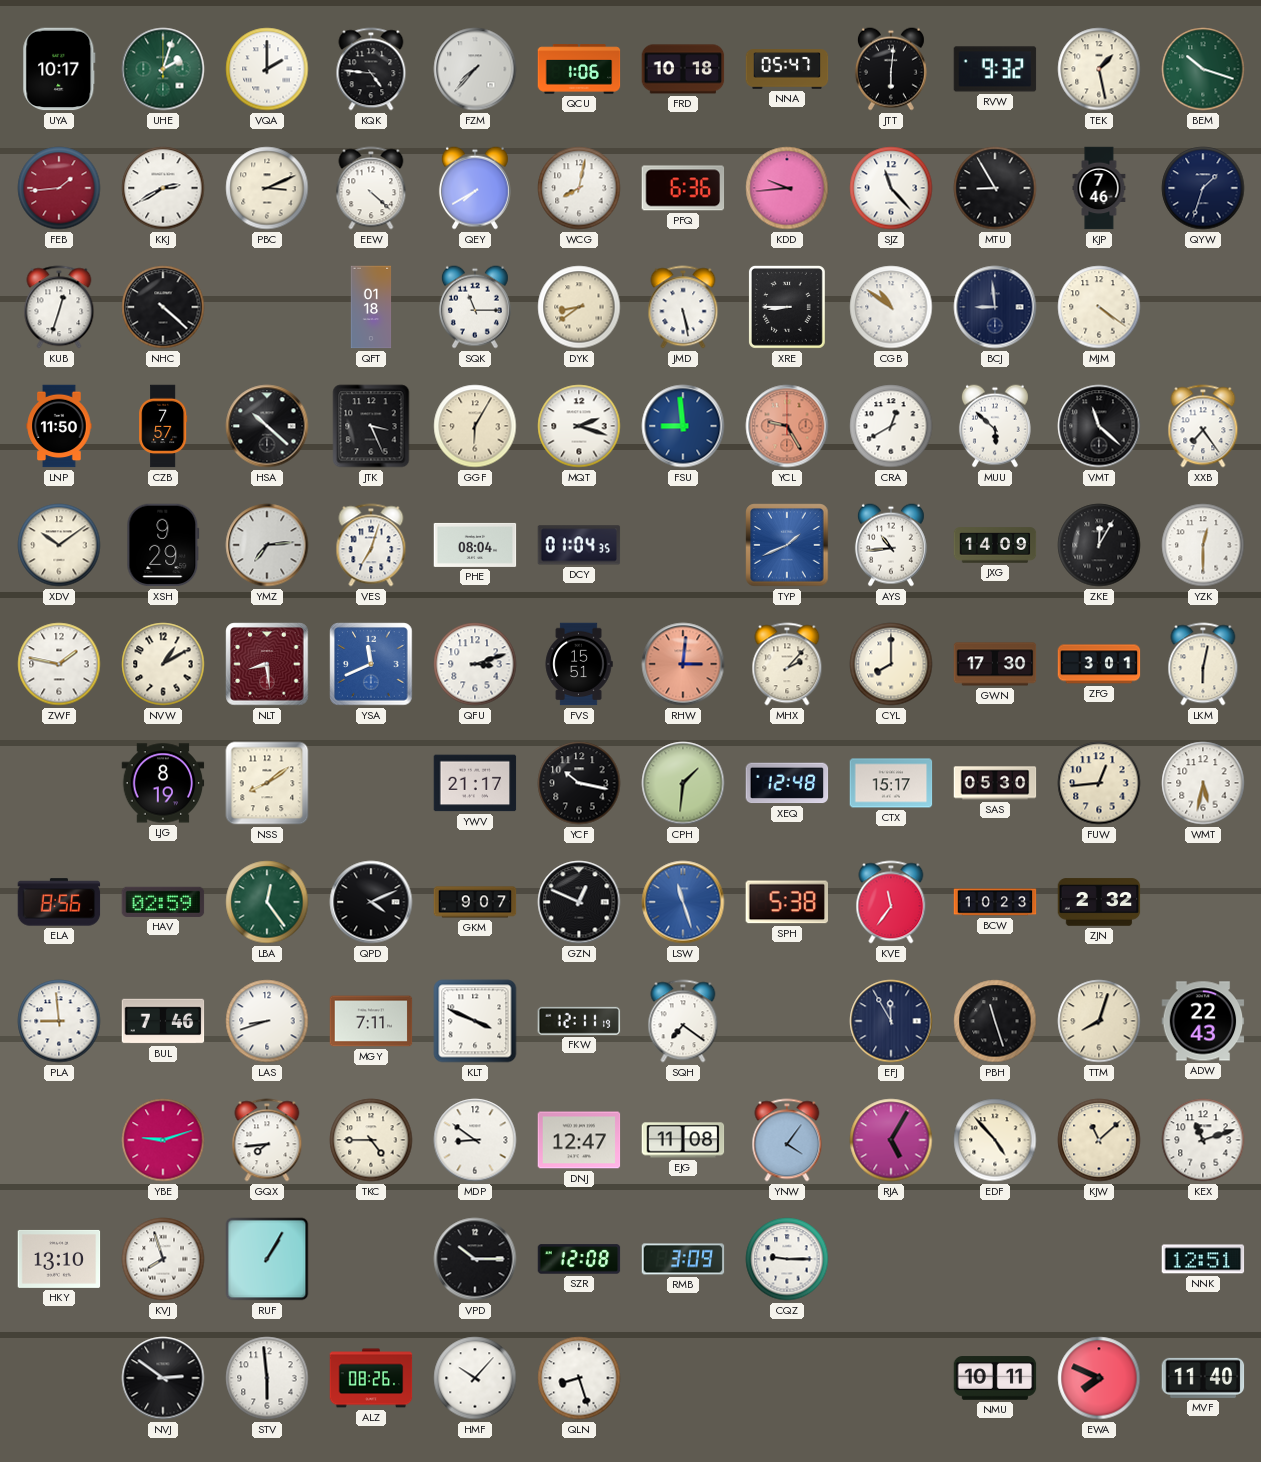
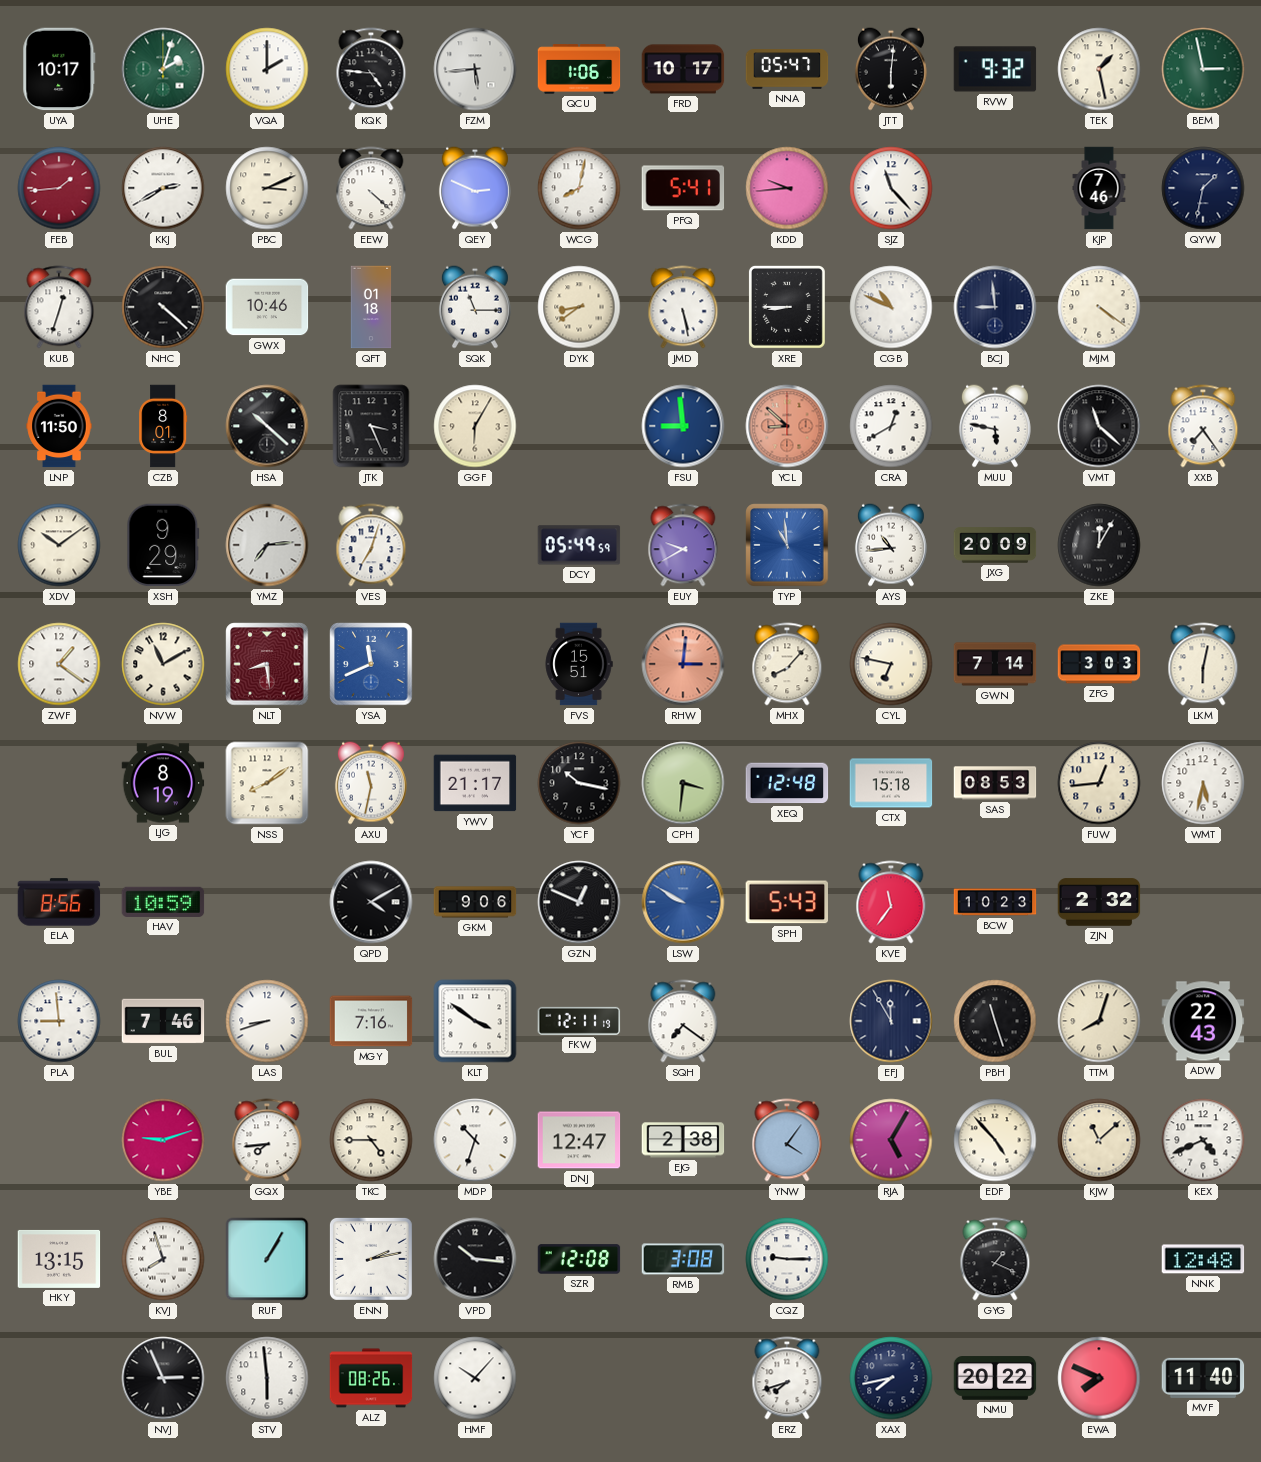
FZM: 7:37 -> 5:44
FRD: 10:18 -> 10:17
BEM: 10:18 -> 2:58
QEY: 7:40 -> 2:49
PFQ: 6:36 -> 5:41
MTU: 8:55 -> none
QYW: 1:33 -> 1:32
GWX: none -> 10:46
CGB: 10:51 -> 10:49
CZB: 7:57 -> 8:01
MQT: 2:18 -> none
YCL: 9:25 -> 8:52
MUU: 5:52 -> 5:47
PHE: 08:04 -> none
DCY: 01:04 -> 05:49
EUY: none -> 9:40
TYP: 1:41 -> 10:59
JXG: 14:09 -> 20:09
YZK: 12:30 -> none
ZWF: 1:47 -> 1:21
NVW: 1:10 -> 11:10
QFU: 3:12 -> none
MHX: 2:07 -> 8:07
CYL: 8:00 -> 6:47
GWN: 17:30 -> 7:14
ZFG: 3:01 -> 3:03
AXU: none -> 11:32
CPH: 1:31 -> 3:31
CTX: 15:17 -> 15:18
SAS: 05:30 -> 08:53
HAV: 02:59 -> 10:59
LBA: 12:24 -> none
QPD: 4:11 -> 4:10
GKM: 9:07 -> 9:06
LSW: 11:27 -> 9:50
SPH: 5:38 -> 5:43
MGY: 7:11 -> 7:16
KLT: 3:49 -> 3:51
MDP: 8:51 -> 10:33
EJG: 11:08 -> 2:38
KEX: 11:12 -> 4:41
HKY: 13:10 -> 13:15
ENN: none -> 2:13
VPD: 10:15 -> 10:16
RMB: 3:09 -> 3:08
GYG: none -> 1:19
NNK: 12:51 -> 12:48
NVJ: 2:51 -> 2:56
QLN: 8:27 -> none
ERZ: none -> 7:42
XAX: none -> 7:43
NMU: 10:11 -> 20:22
